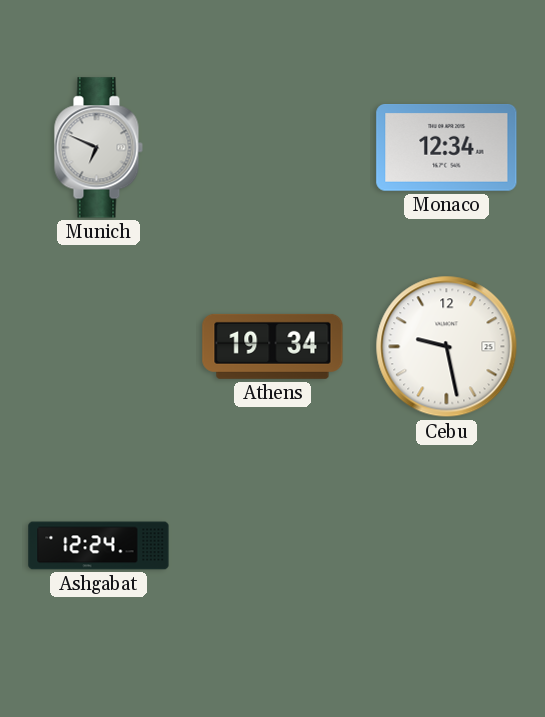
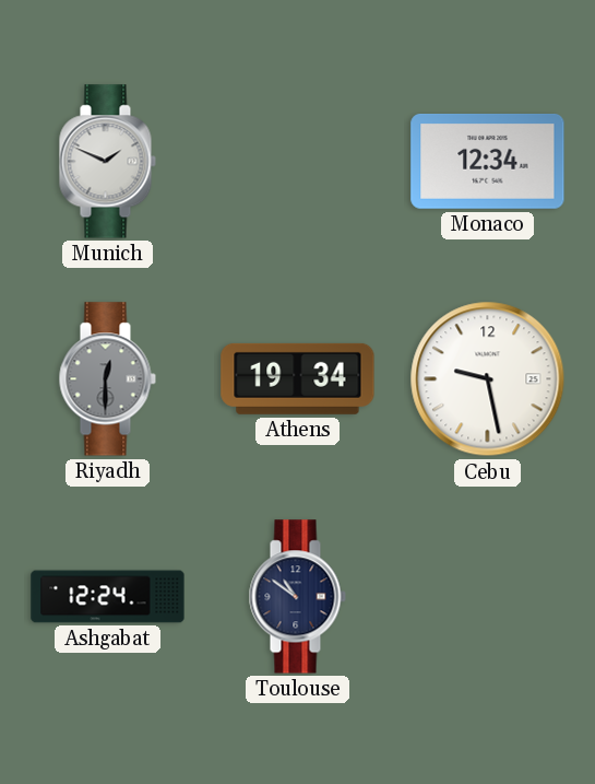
Munich: 6:49 -> 1:49
Riyadh: none -> 12:30
Toulouse: none -> 10:51
